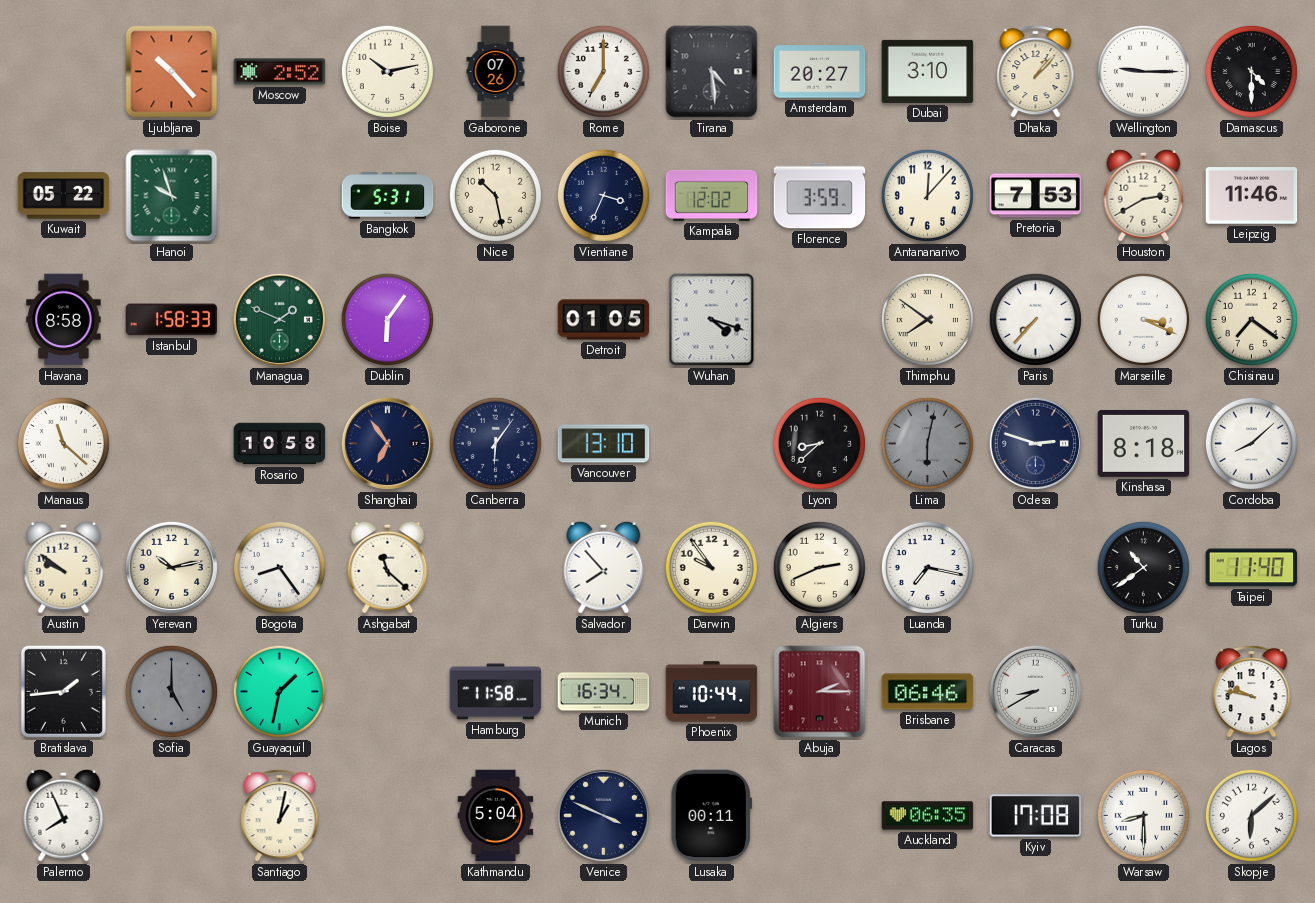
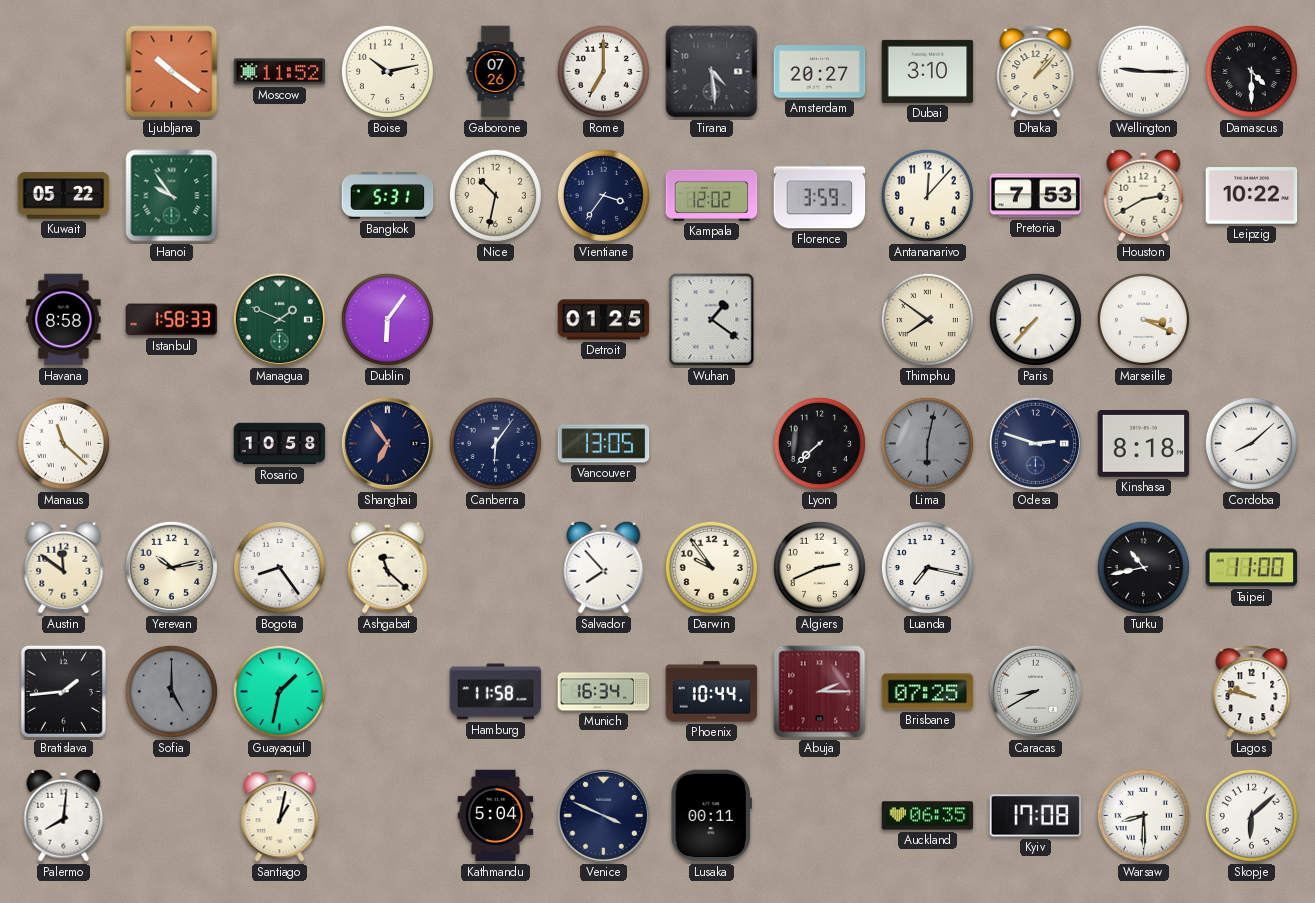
Ljubljana: 10:23 -> 10:21
Moscow: 2:52 -> 11:52
Hanoi: 9:57 -> 9:54
Nice: 10:28 -> 10:32
Vientiane: 3:34 -> 3:36
Leipzig: 11:46 -> 10:22
Detroit: 01:05 -> 01:25
Wuhan: 4:18 -> 1:21
Chisinau: 7:21 -> none
Vancouver: 13:10 -> 13:05
Lyon: 8:38 -> 7:38
Austin: 9:51 -> 11:51
Turku: 10:39 -> 10:43
Taipei: 11:40 -> 11:00
Brisbane: 06:46 -> 07:25
Palermo: 7:56 -> 8:01
